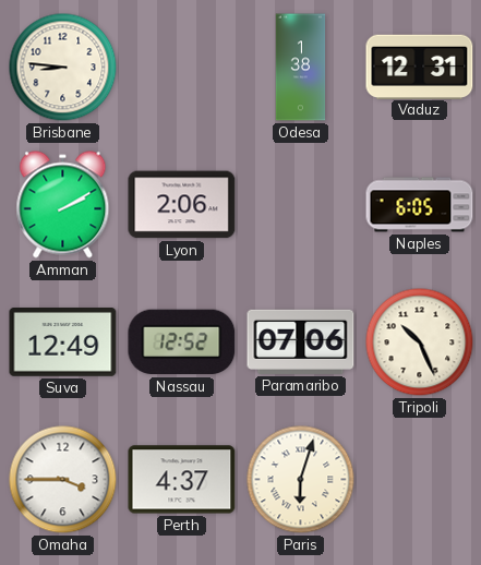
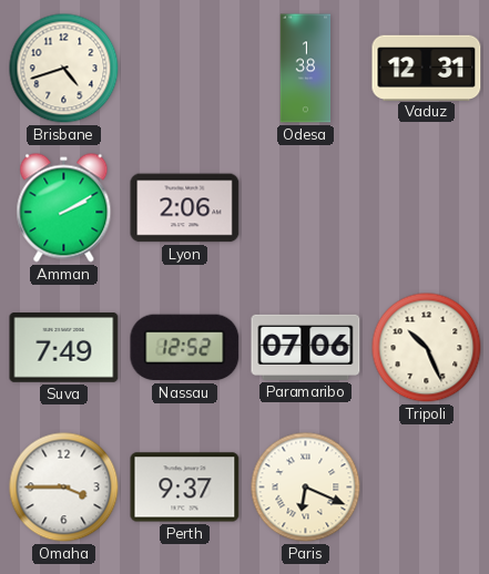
Brisbane: 8:46 -> 4:42
Naples: 6:05 -> none
Suva: 12:49 -> 7:49
Perth: 4:37 -> 9:37
Paris: 6:03 -> 6:19
